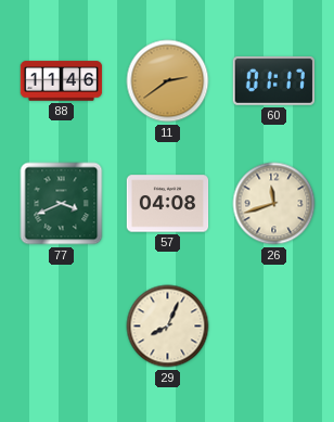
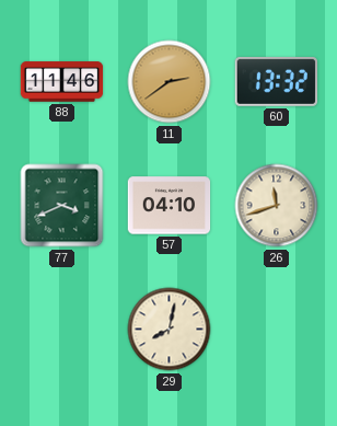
60: 01:17 -> 13:32
57: 04:08 -> 04:10
29: 8:04 -> 8:02
